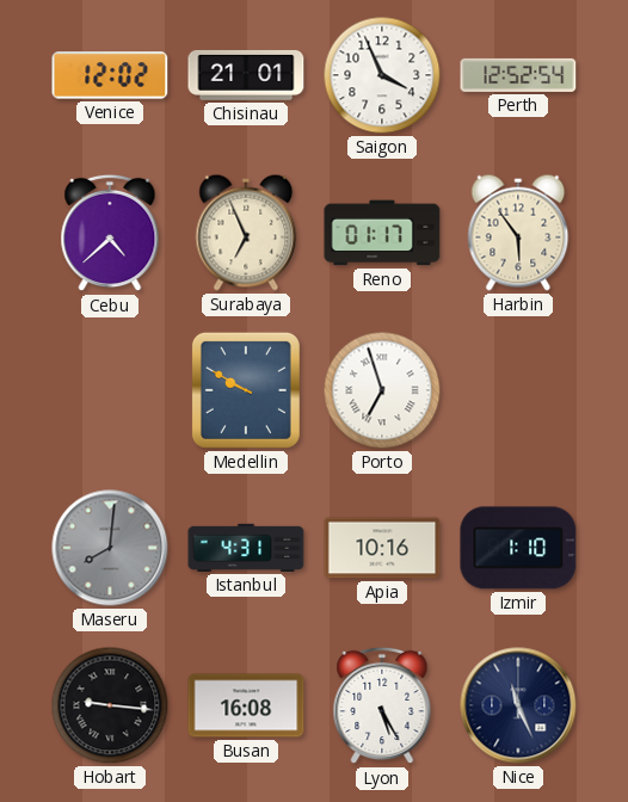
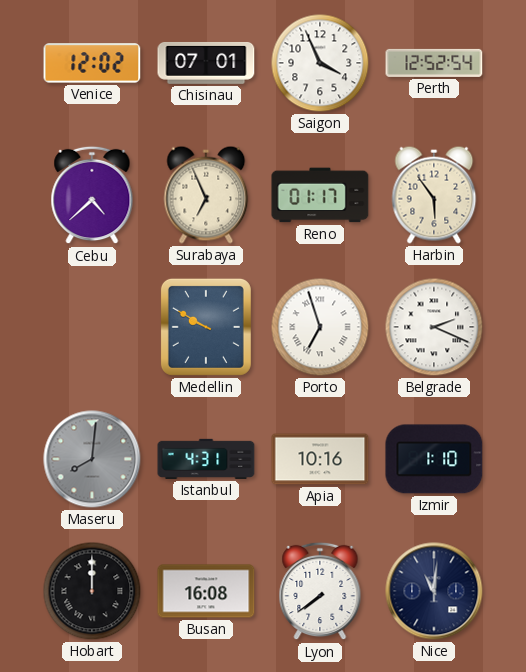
Chisinau: 21:01 -> 07:01
Belgrade: none -> 2:19
Hobart: 9:16 -> 12:00
Lyon: 5:25 -> 7:39
Nice: 11:26 -> 11:01
